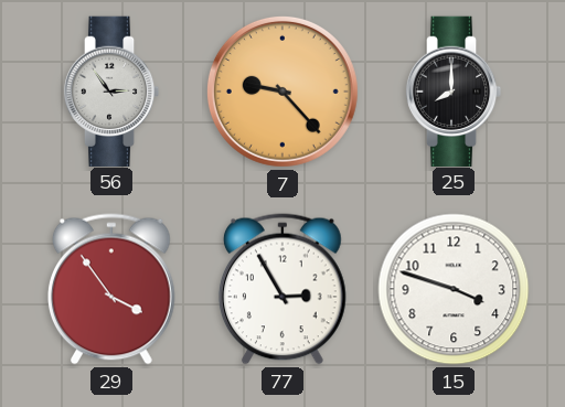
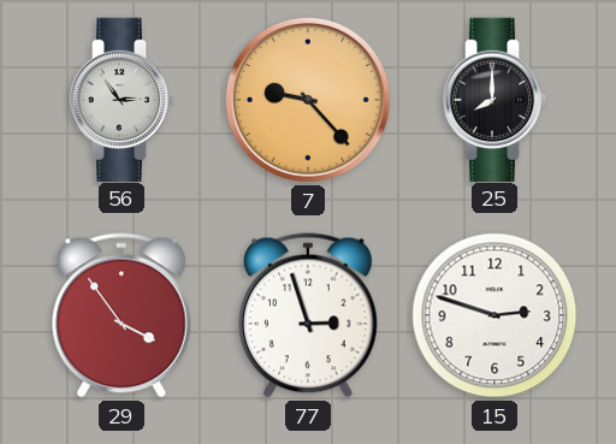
77: 2:55 -> 2:57
15: 3:48 -> 2:48
